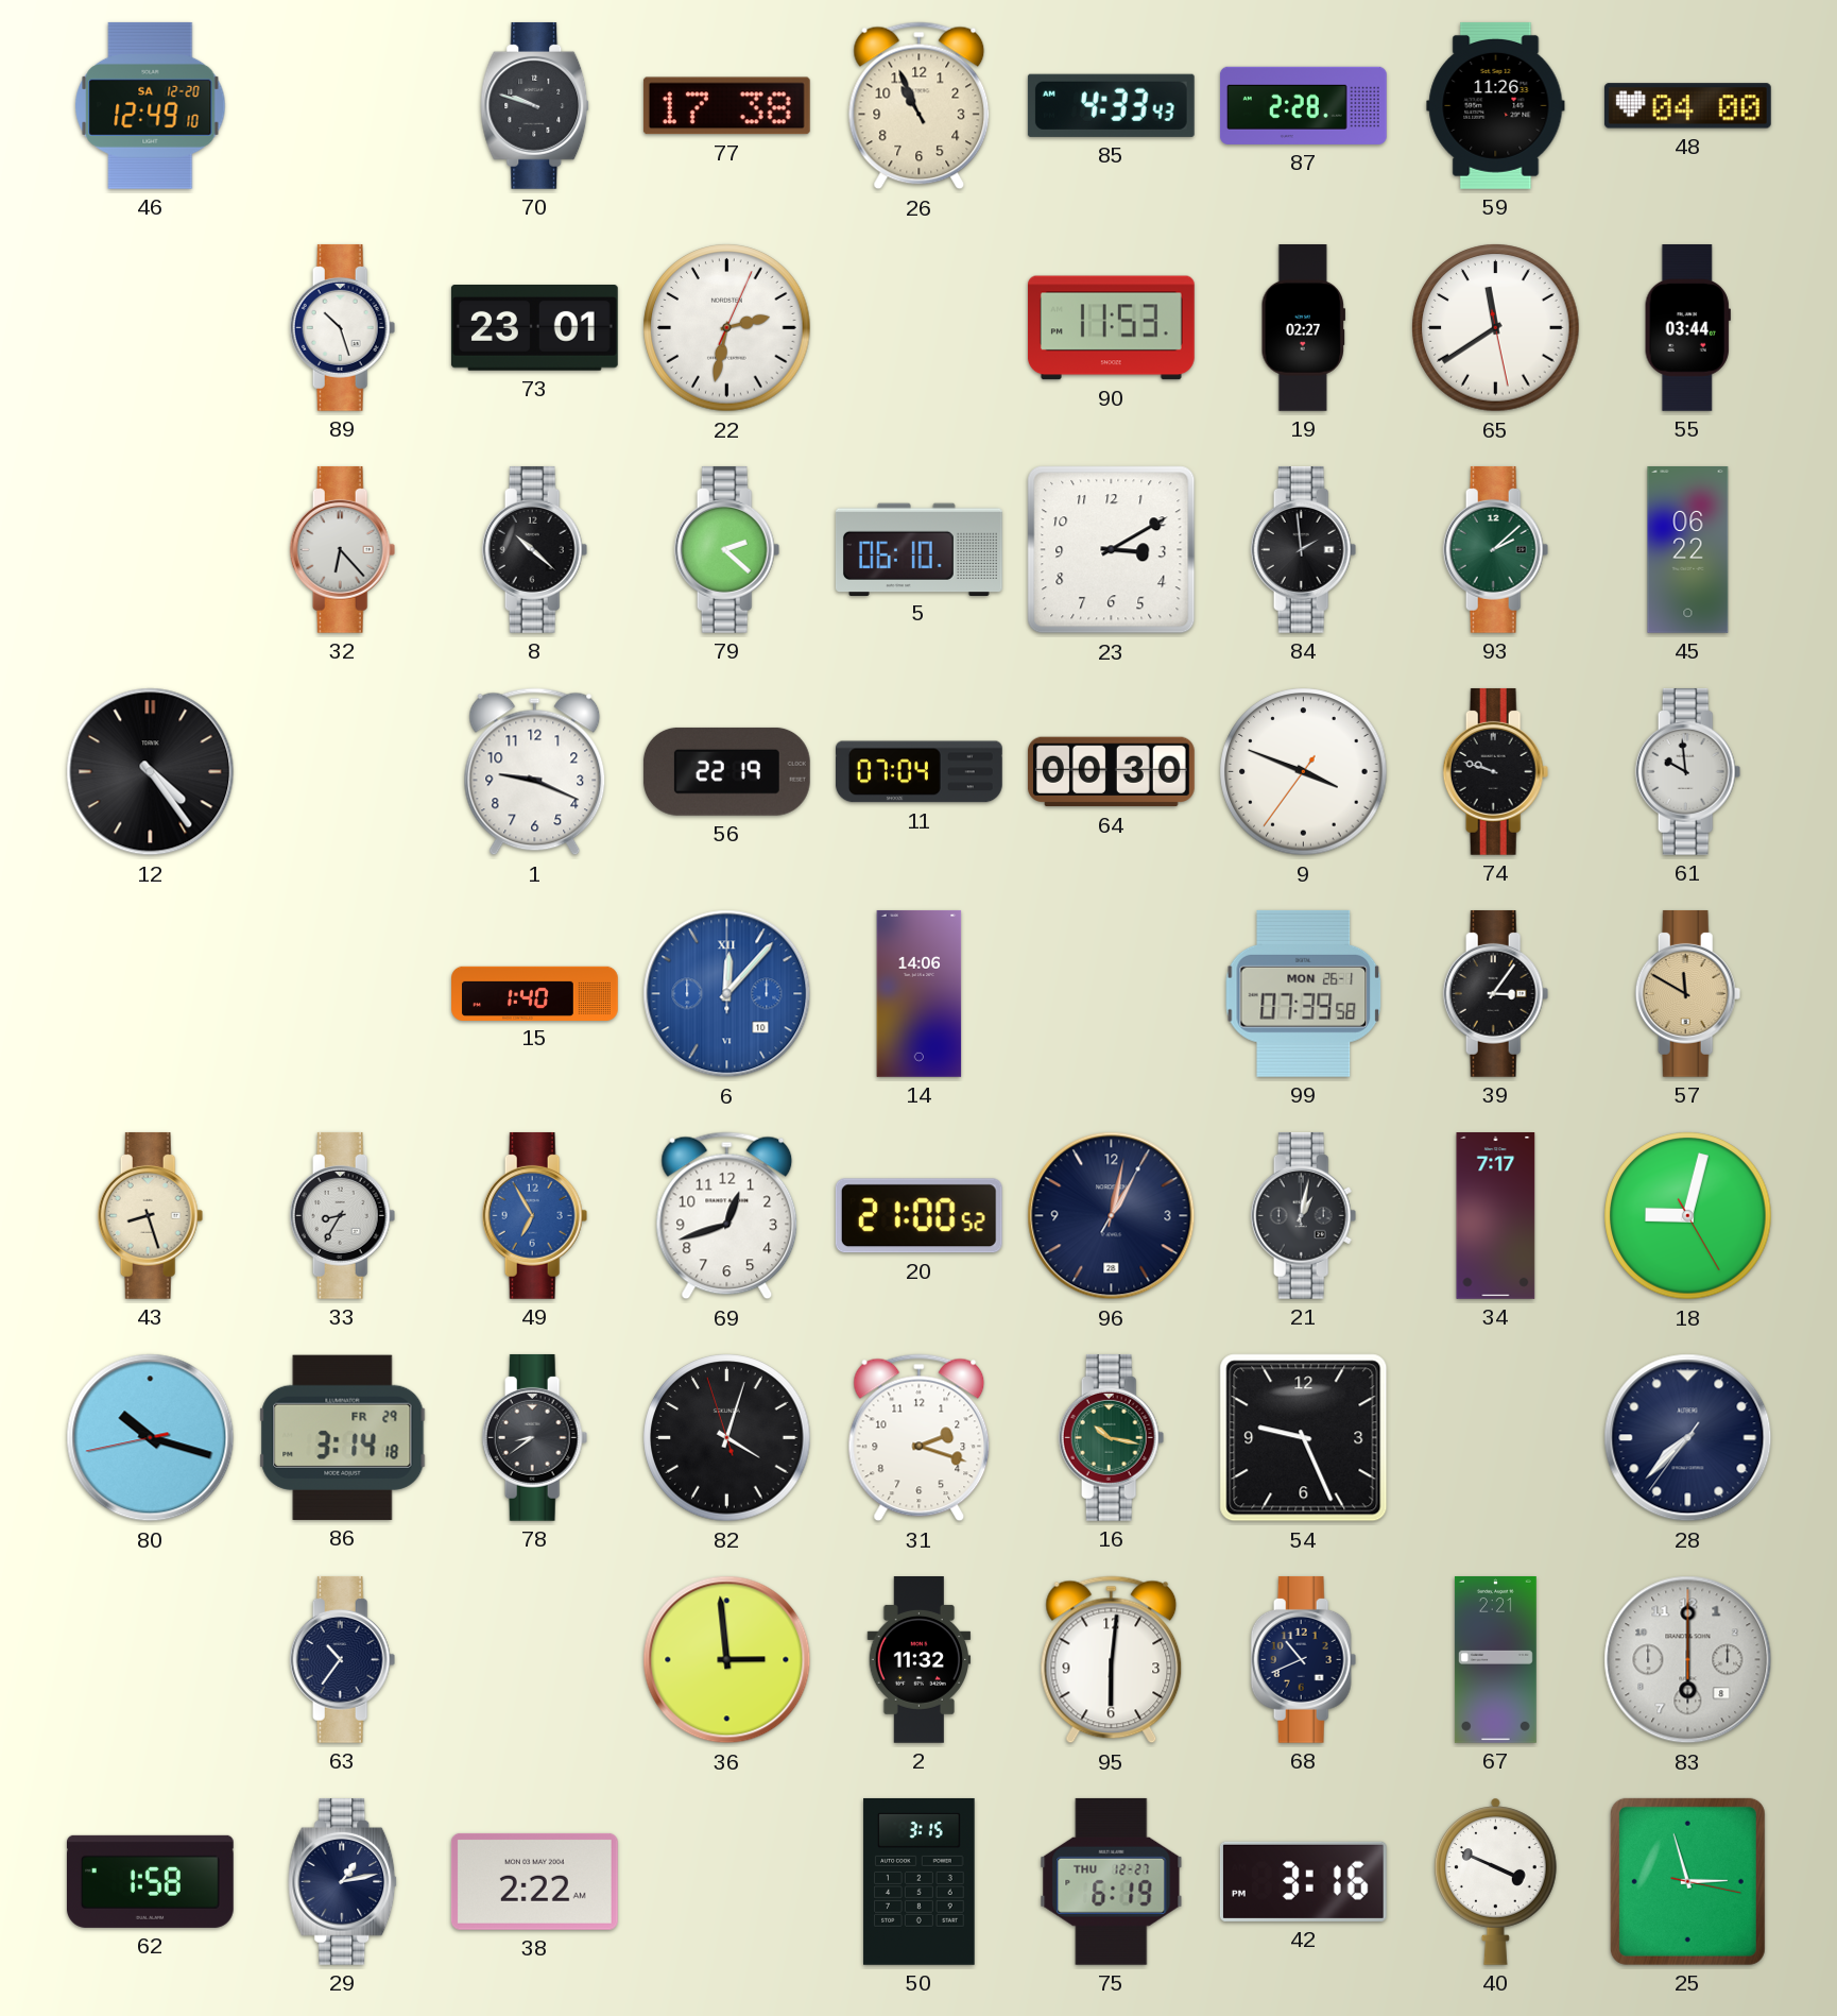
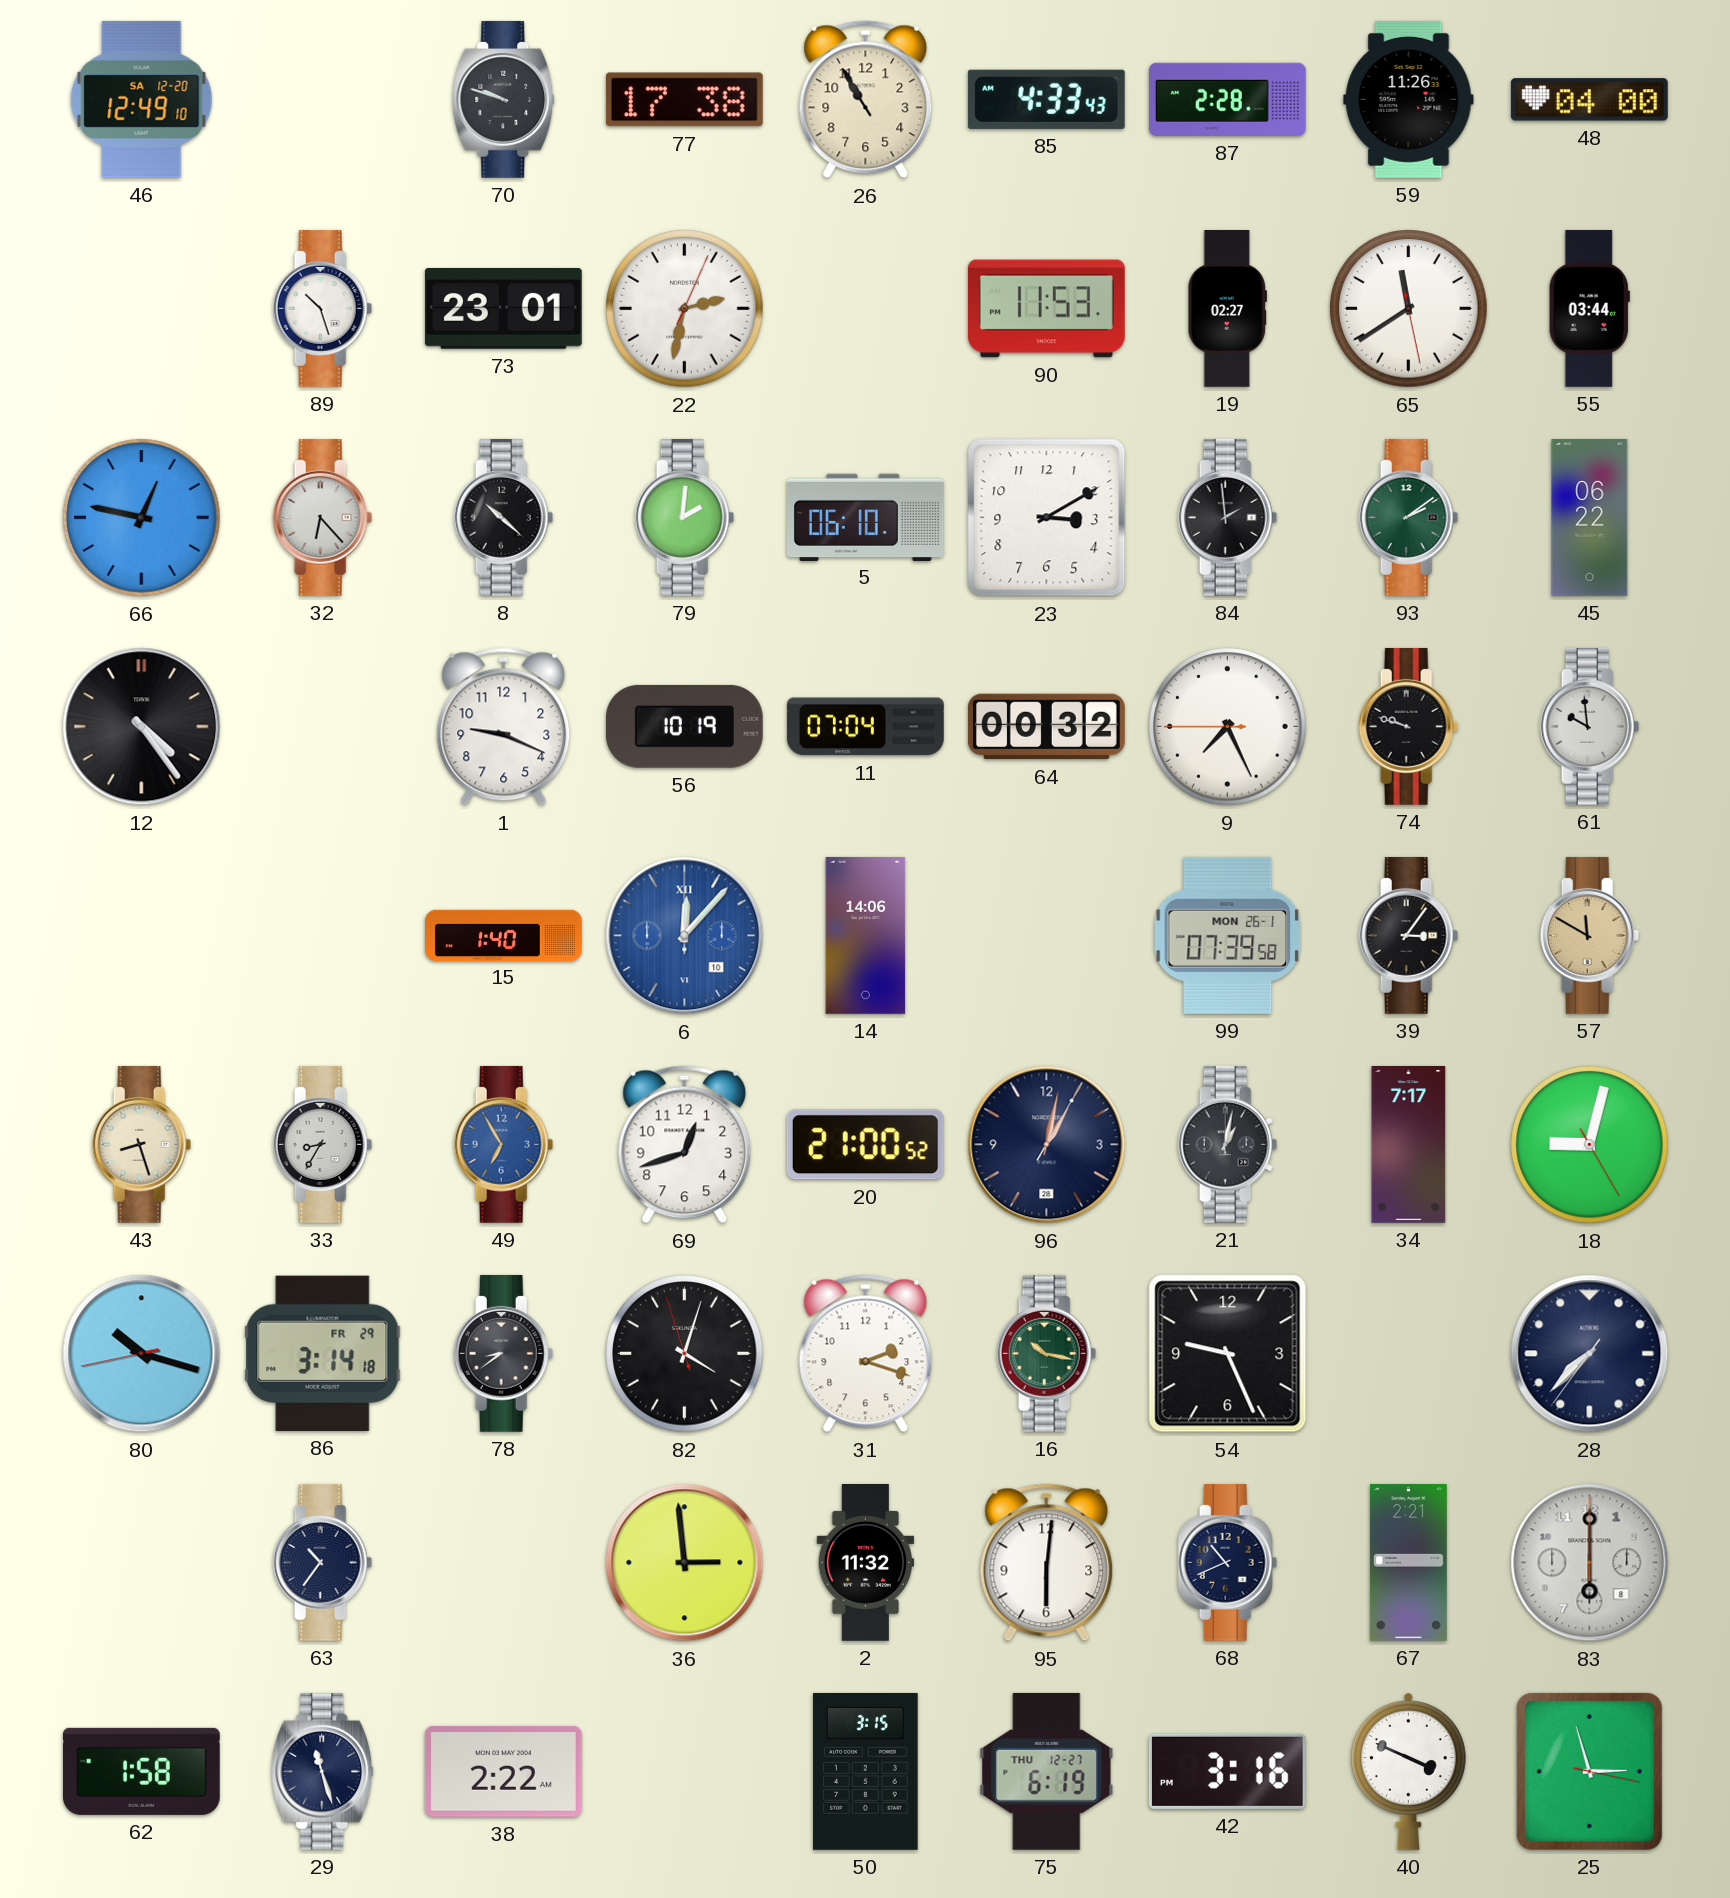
26: 10:56 -> 10:55
66: none -> 12:47
79: 2:22 -> 2:01
93: 2:08 -> 2:09
56: 22:19 -> 10:19
64: 00:30 -> 00:32
9: 3:48 -> 7:25
29: 1:13 -> 11:27
